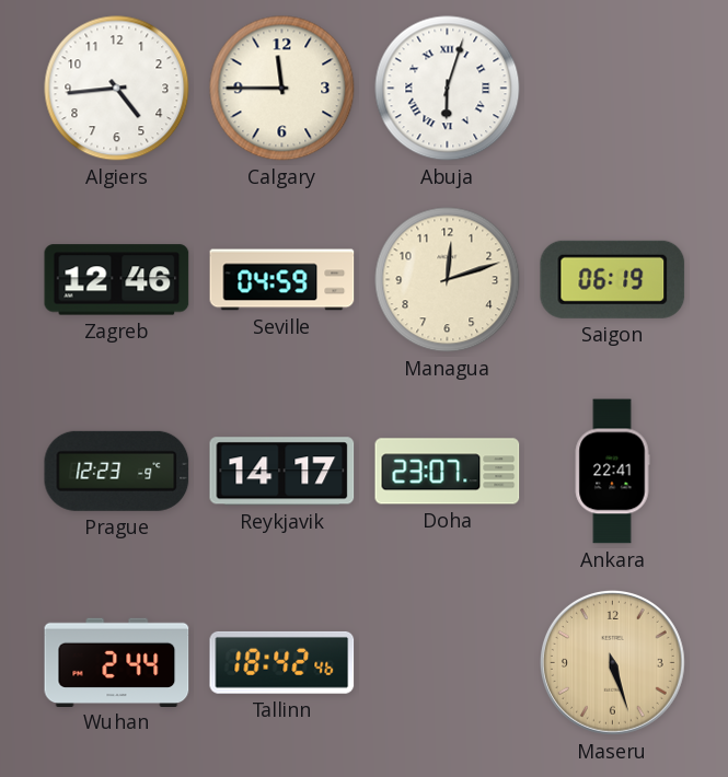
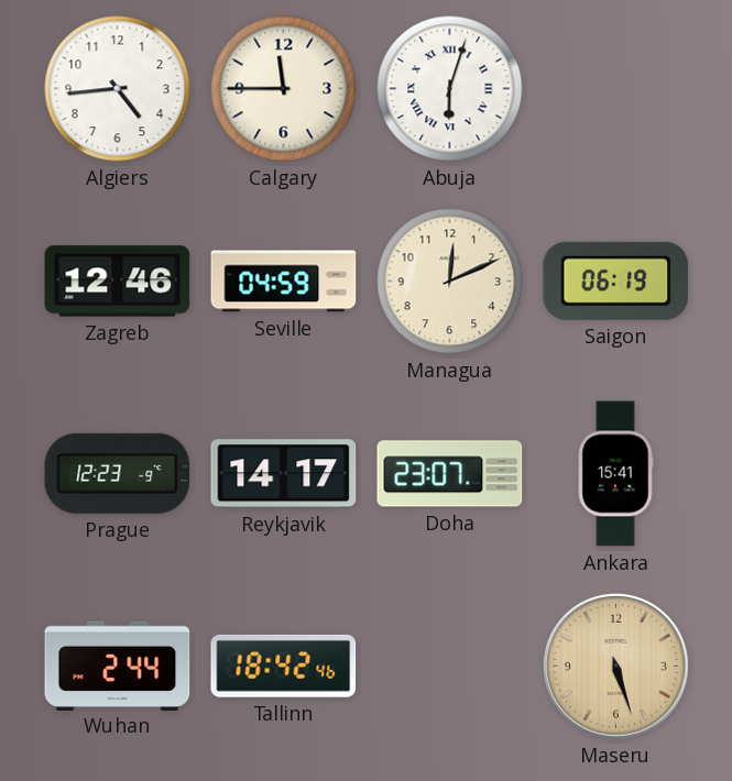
Managua: 12:12 -> 12:11
Ankara: 22:41 -> 15:41
